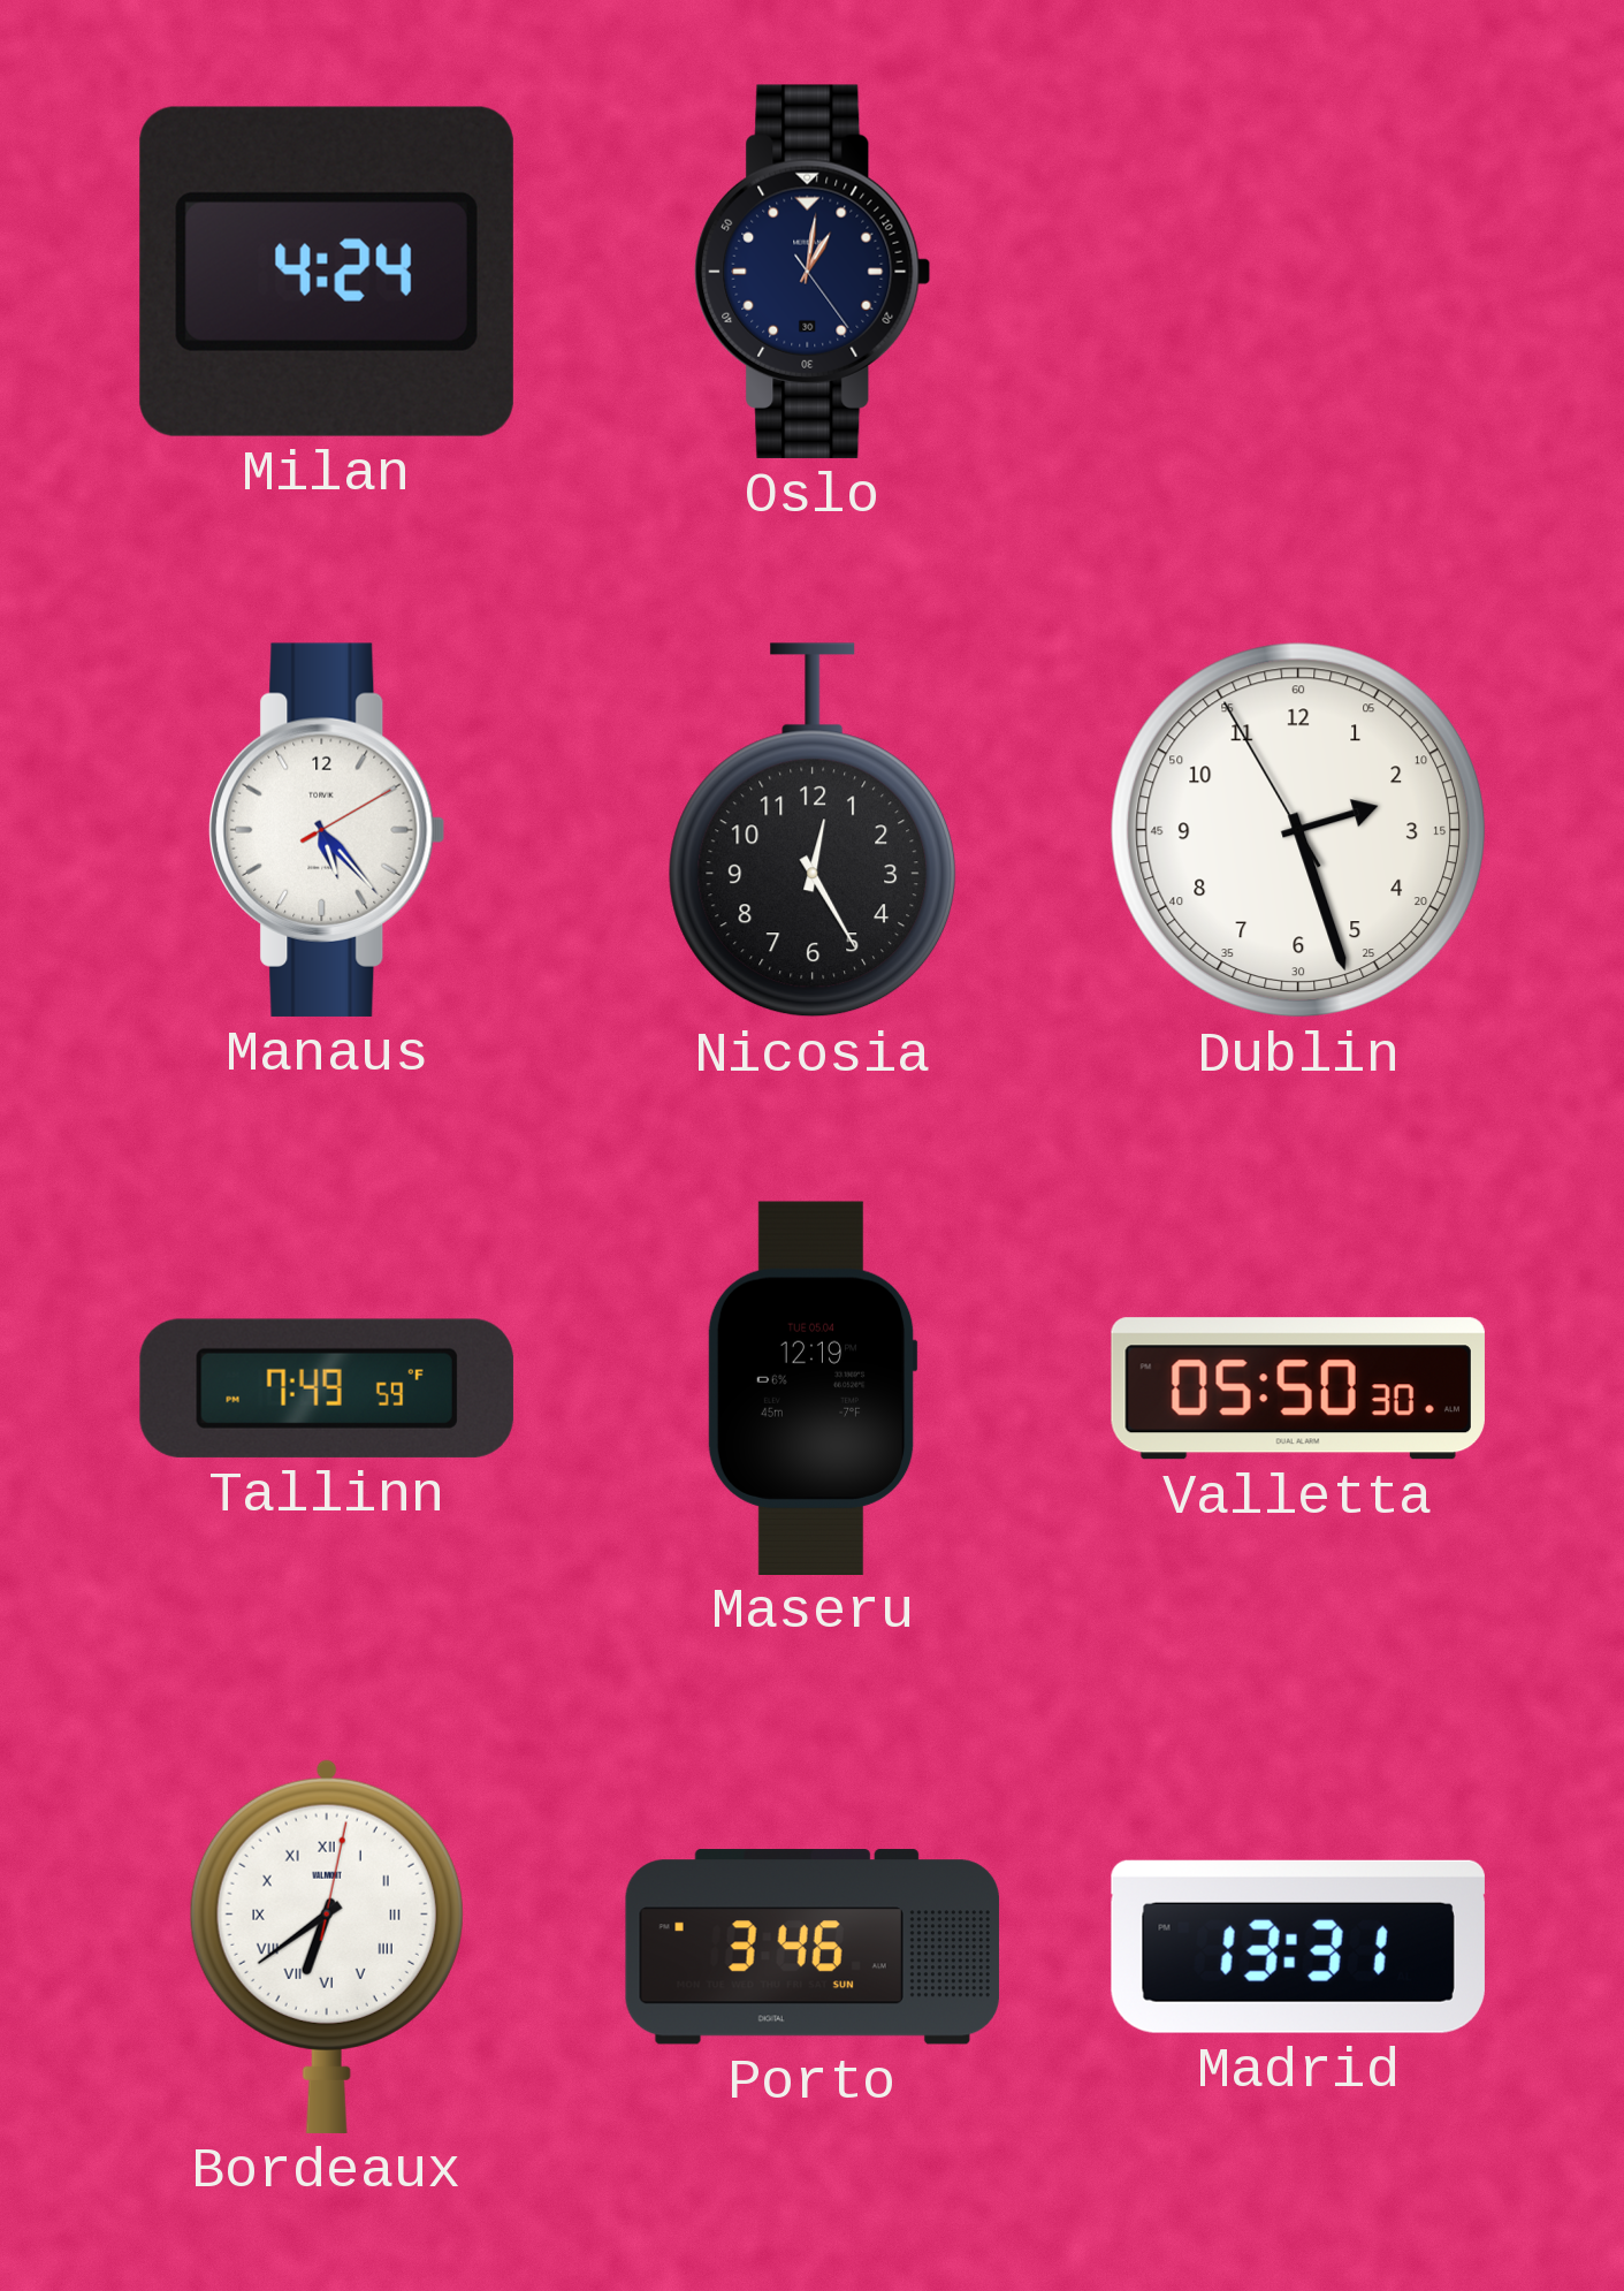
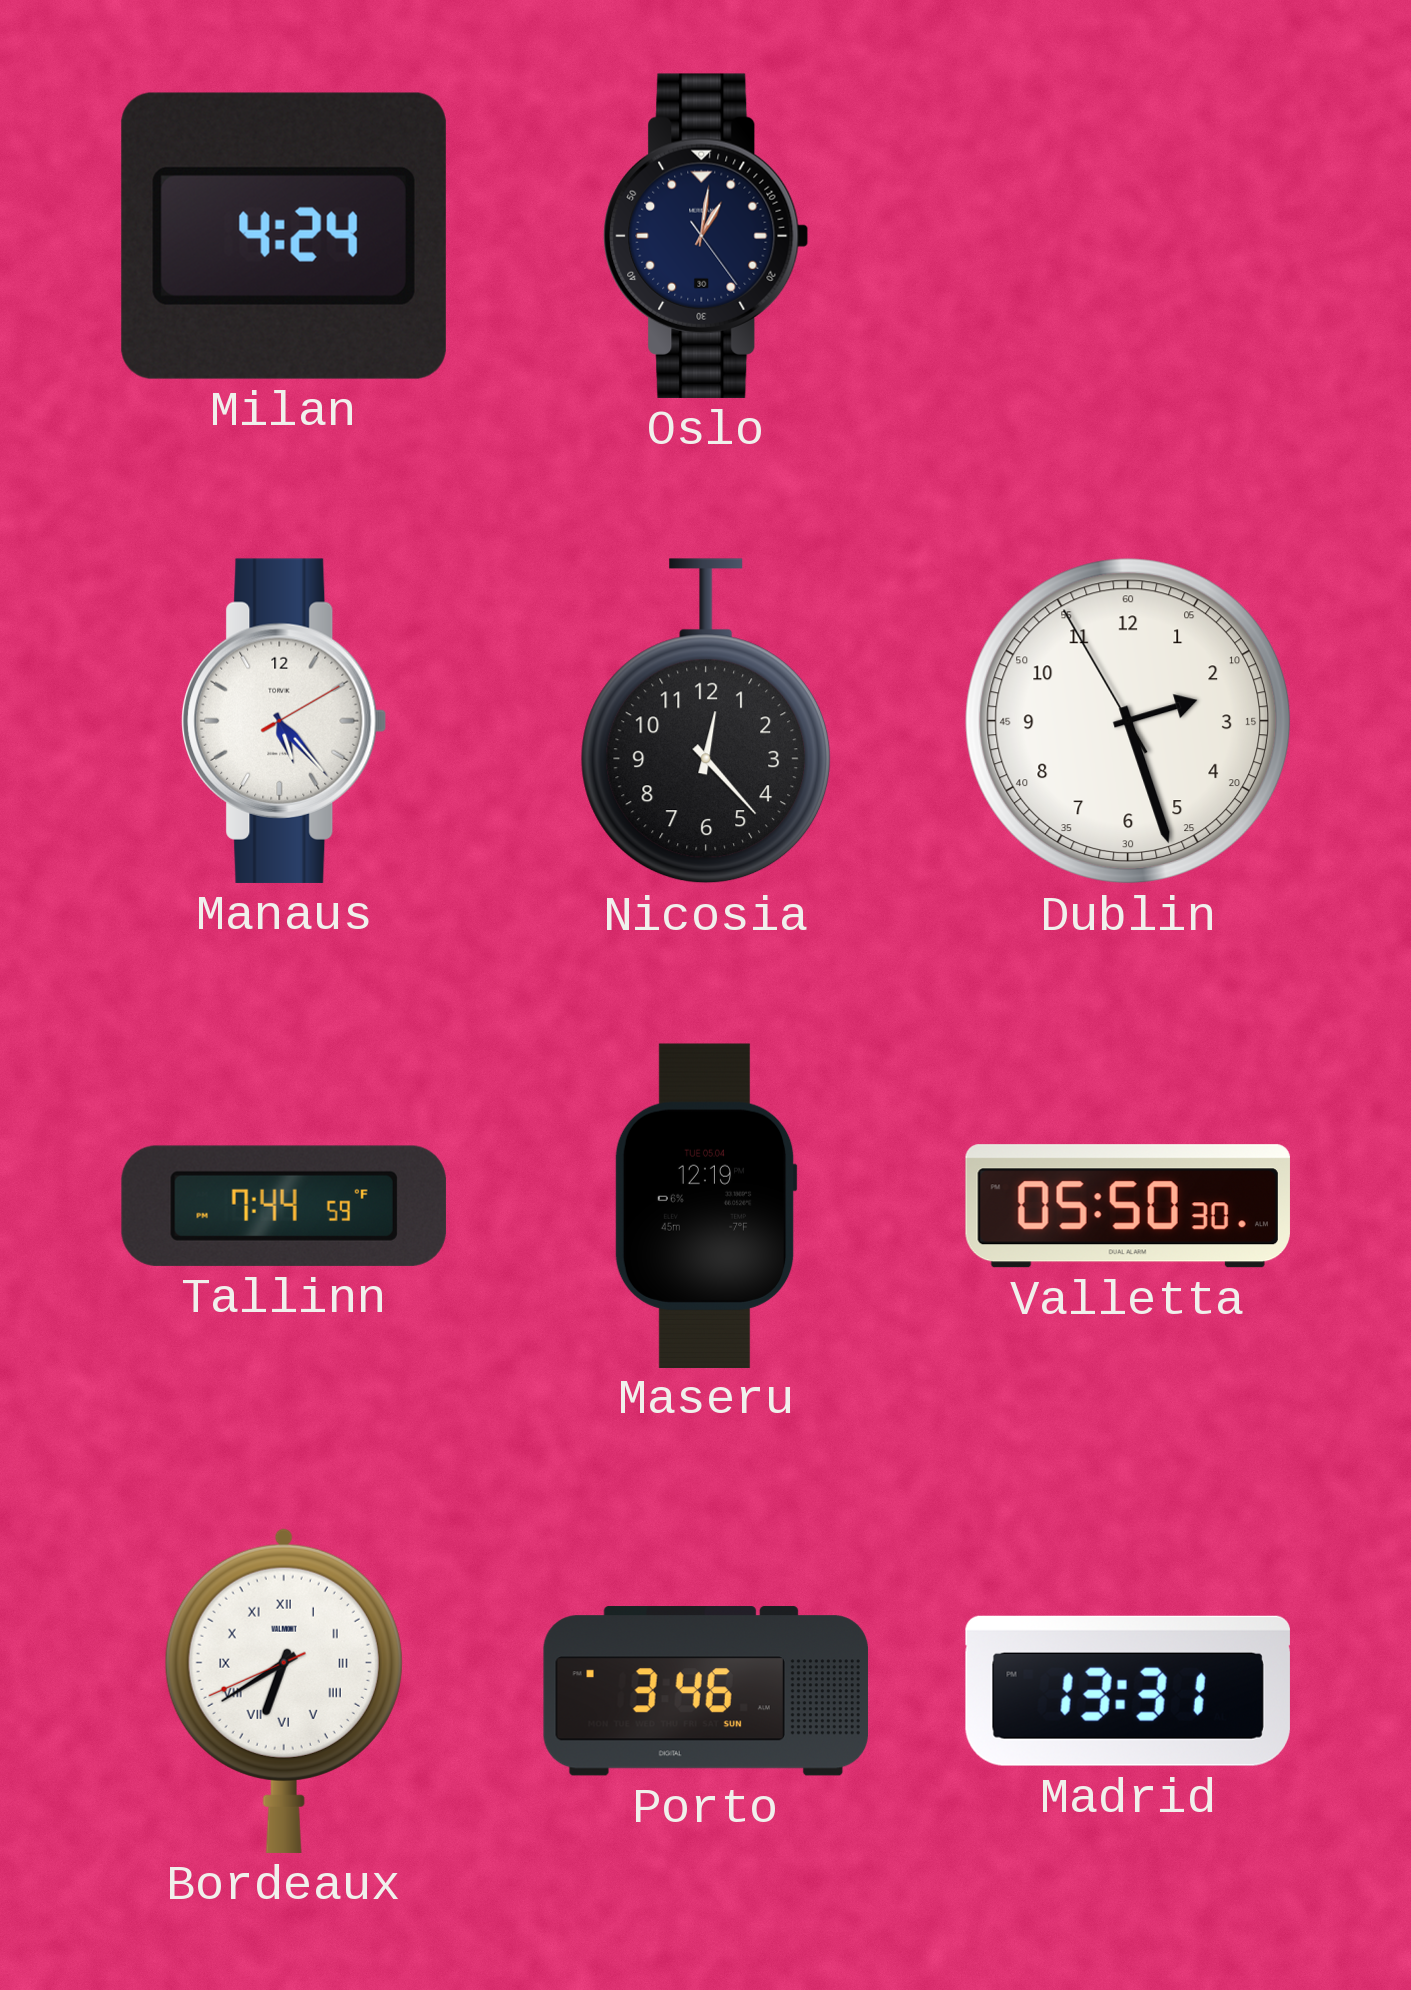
Nicosia: 12:25 -> 12:23
Tallinn: 7:49 -> 7:44
Bordeaux: 6:39:02 -> 6:39:41
